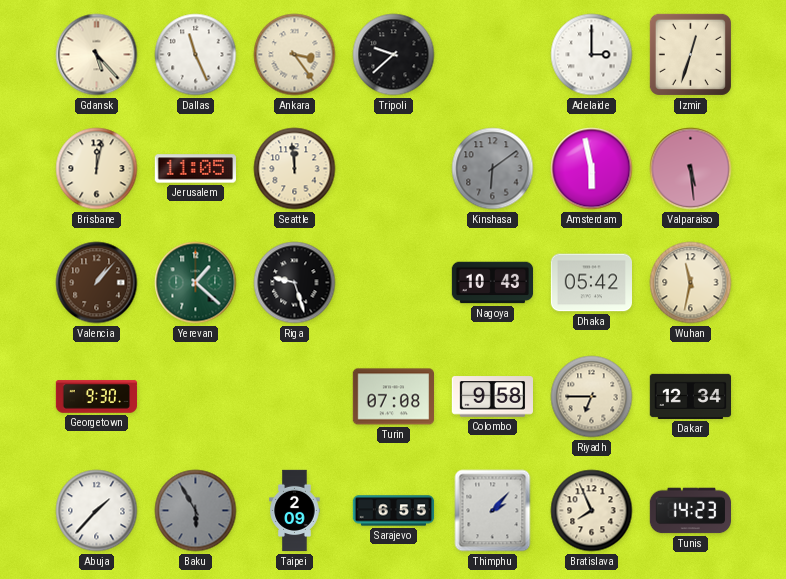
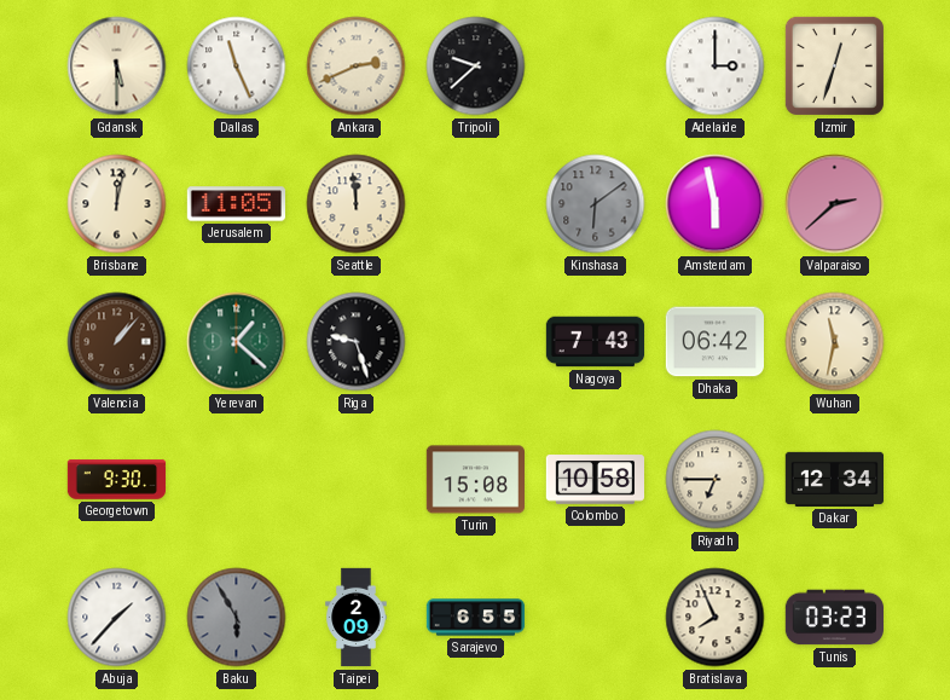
Gdansk: 5:23 -> 5:30
Ankara: 3:24 -> 2:41
Valparaiso: 5:29 -> 2:38
Nagoya: 10:43 -> 7:43
Dhaka: 05:42 -> 06:42
Turin: 07:08 -> 15:08
Colombo: 9:58 -> 10:58
Thimphu: 2:07 -> none
Tunis: 14:23 -> 03:23
